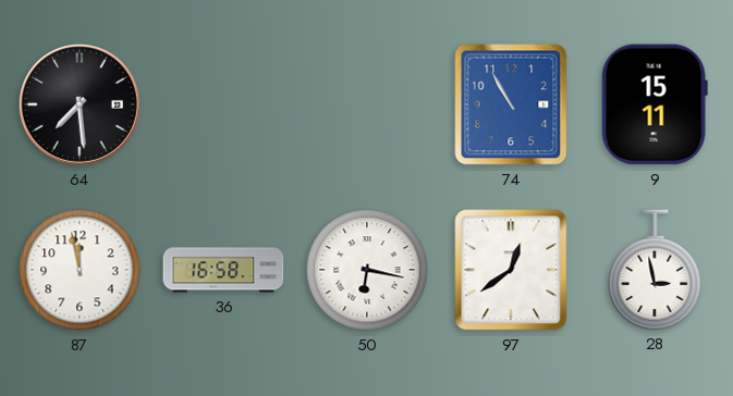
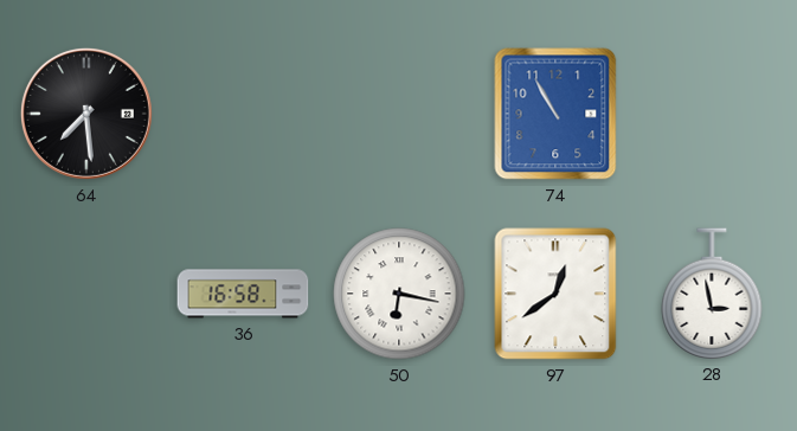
9: 15:11 -> none
87: 11:58 -> none
